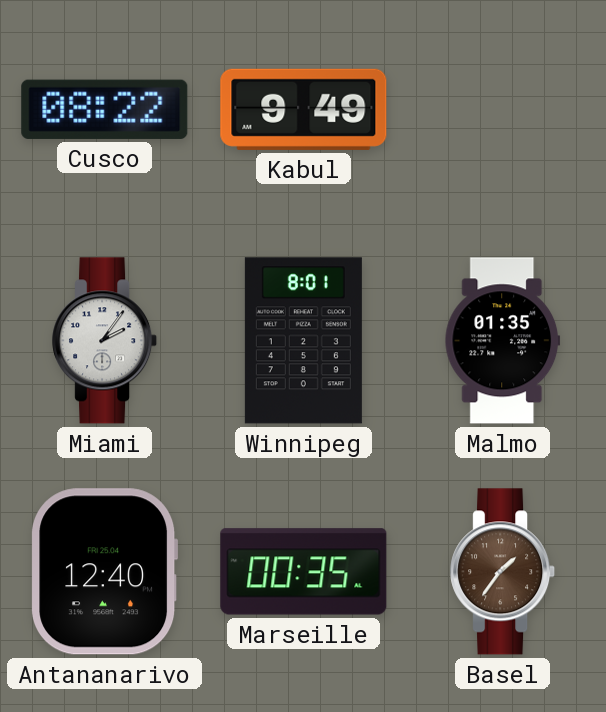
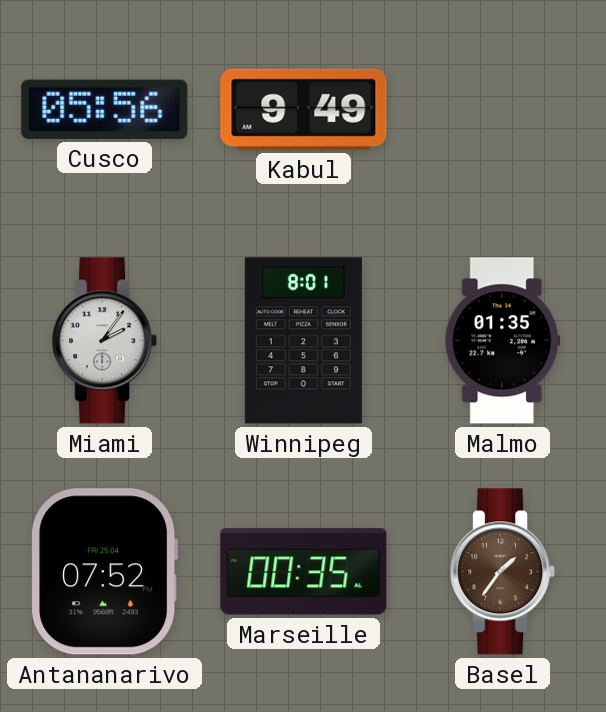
Cusco: 08:22 -> 05:56
Antananarivo: 12:40 -> 07:52
